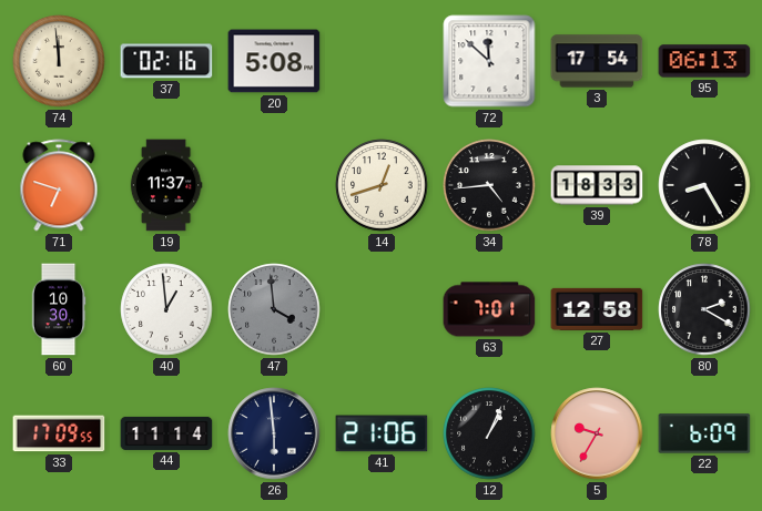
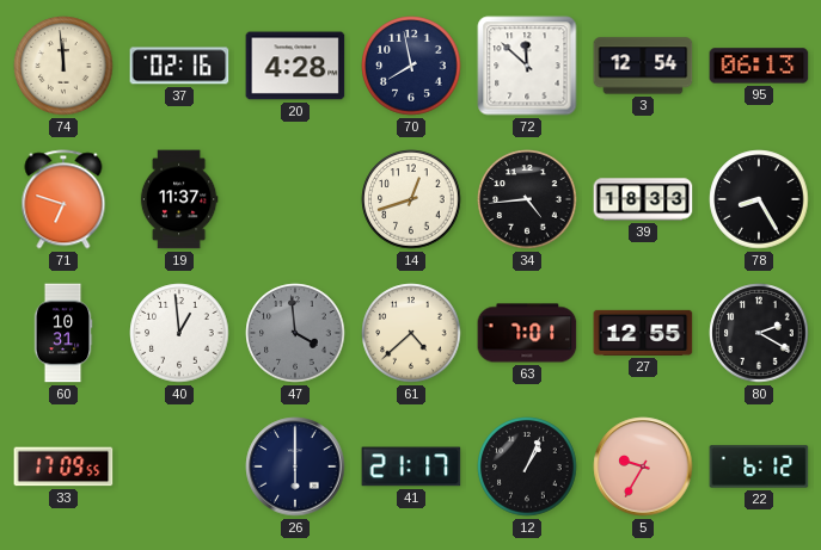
20: 5:08 -> 4:28
70: none -> 7:58
3: 17:54 -> 12:54
60: 10:30 -> 10:31
61: none -> 4:38
27: 12:58 -> 12:55
44: 11:14 -> none
26: 5:59 -> 6:00
41: 21:06 -> 21:17
22: 6:09 -> 6:12
